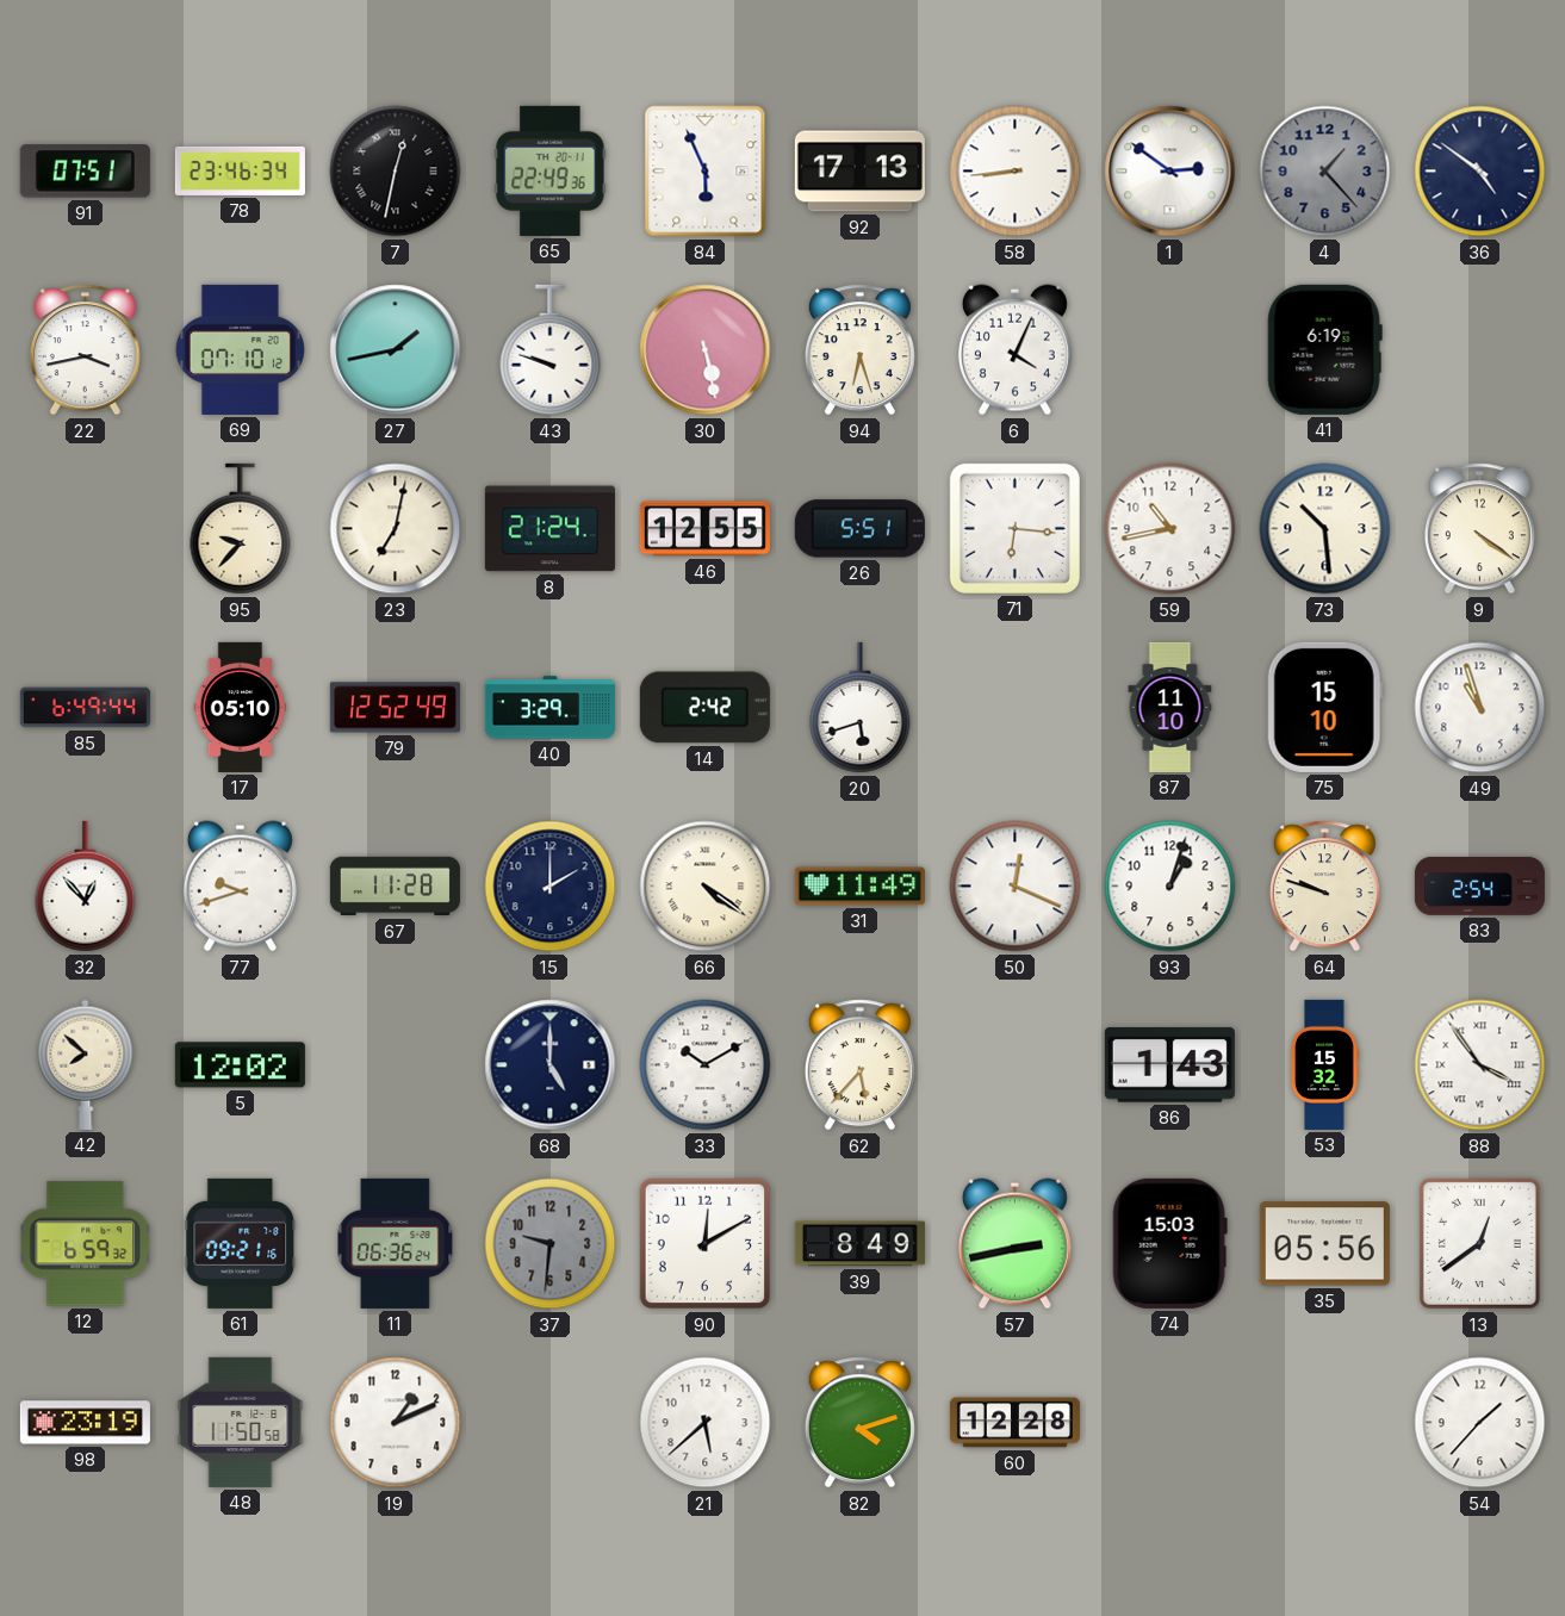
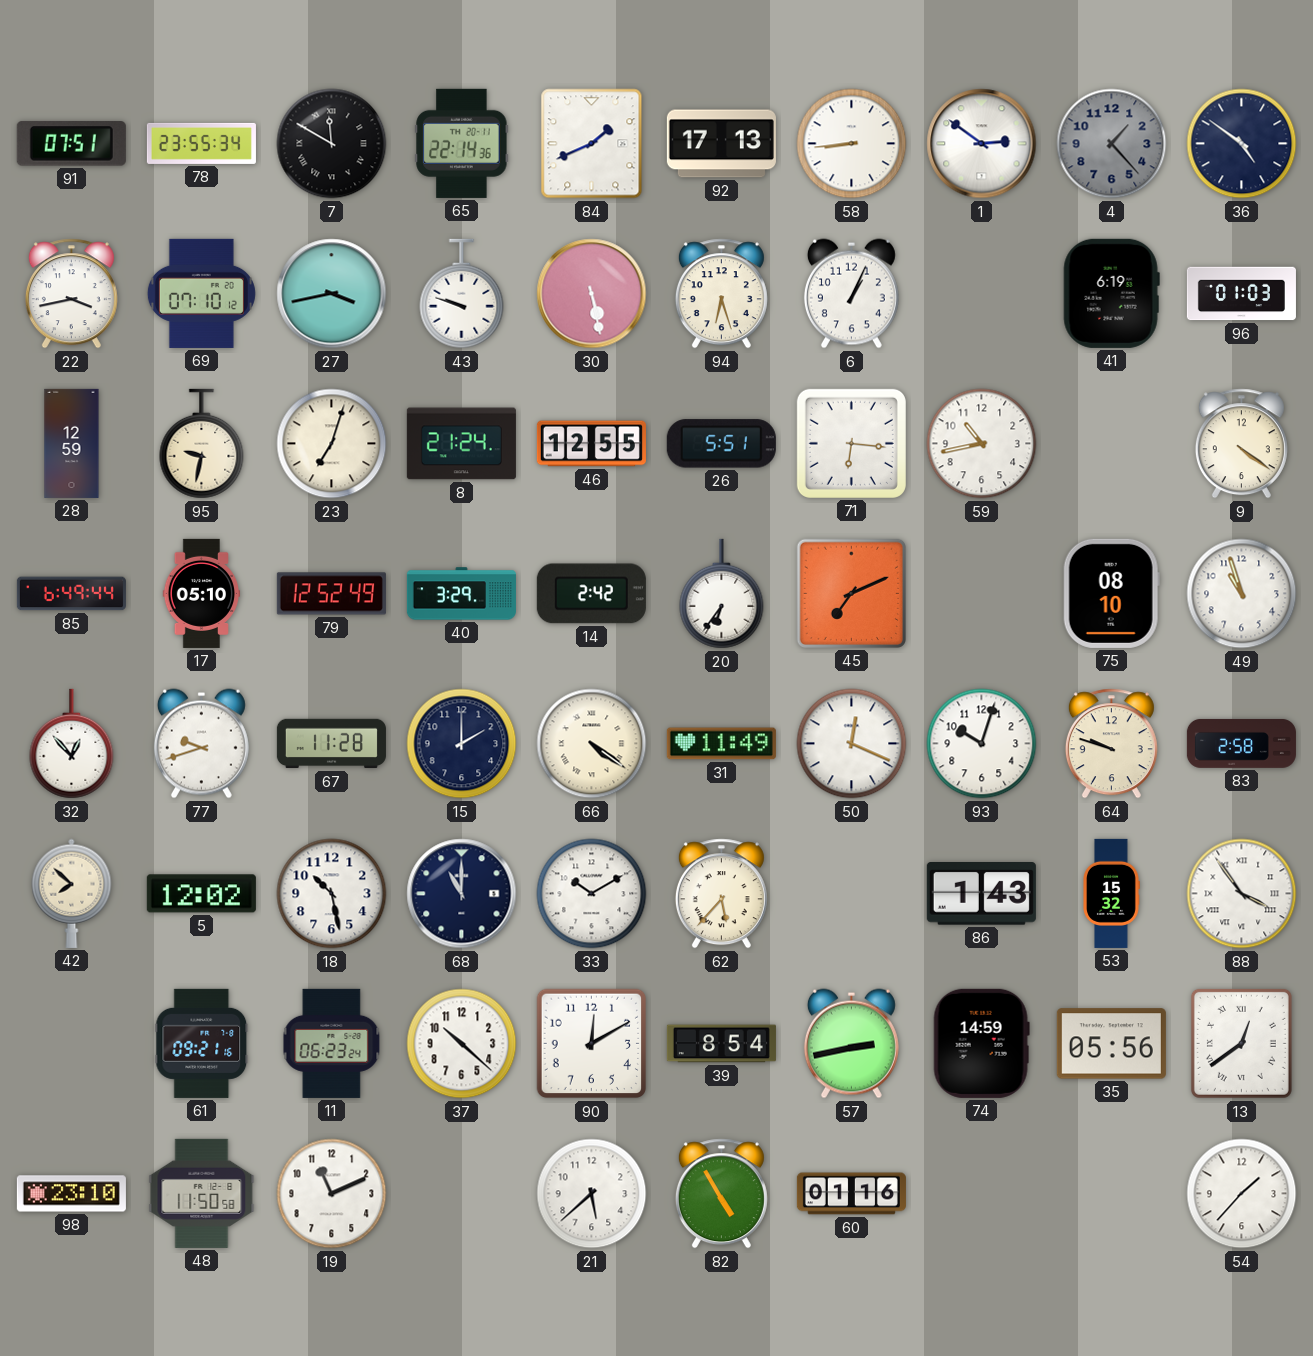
78: 23:46 -> 23:55
7: 12:32 -> 11:50
65: 22:49 -> 22:14
84: 5:56 -> 1:41
27: 1:43 -> 3:43
6: 4:04 -> 1:04
96: none -> 01:03
28: none -> 12:59
95: 9:37 -> 9:32
23: 7:02 -> 7:03
73: 10:29 -> none
20: 5:42 -> 6:36
45: none -> 7:11
87: 11:10 -> none
75: 15:10 -> 08:10
93: 1:03 -> 10:03
83: 2:54 -> 2:58
18: none -> 10:28
68: 5:00 -> 11:00
12: 6:59 -> none
11: 06:36 -> 06:23
37: 9:31 -> 10:22
37 dial: grey -> white
39: 8:49 -> 8:54
74: 15:03 -> 14:59
98: 23:19 -> 23:10
19: 1:11 -> 11:11
82: 4:12 -> 4:55
60: 12:28 -> 01:16
